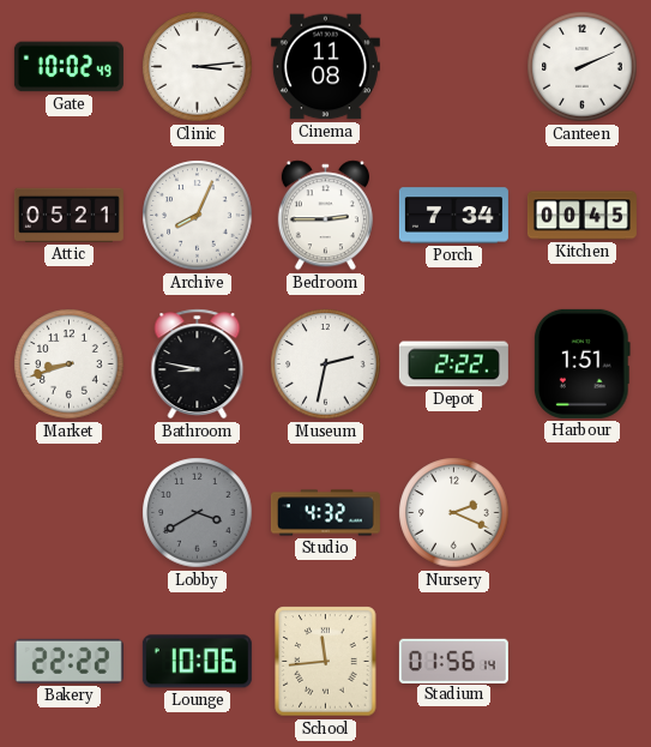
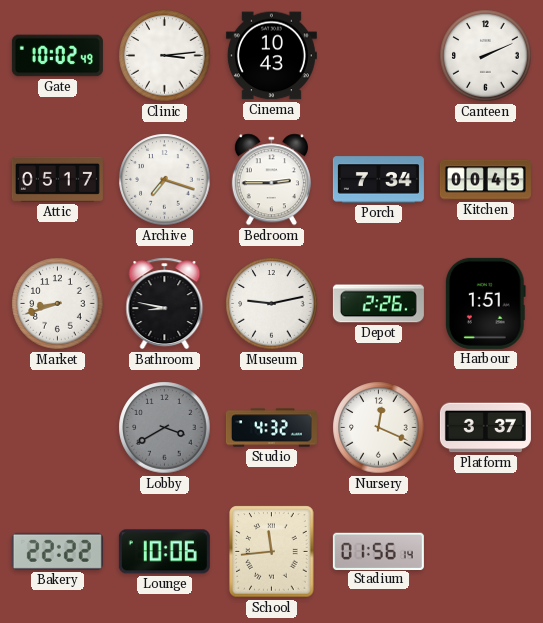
Cinema: 11:08 -> 10:43
Attic: 05:21 -> 05:17
Archive: 8:04 -> 7:18
Museum: 2:32 -> 9:13
Depot: 2:22 -> 2:26
Nursery: 2:19 -> 12:19
Platform: none -> 3:37
